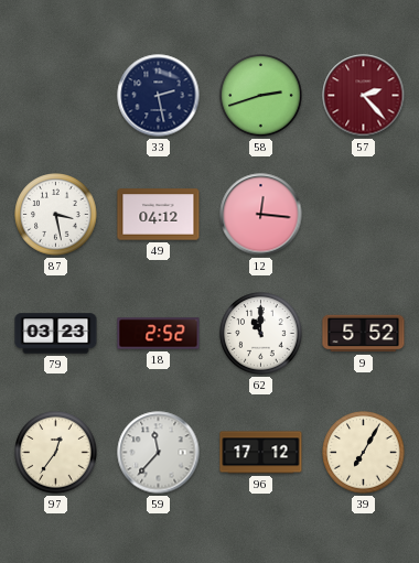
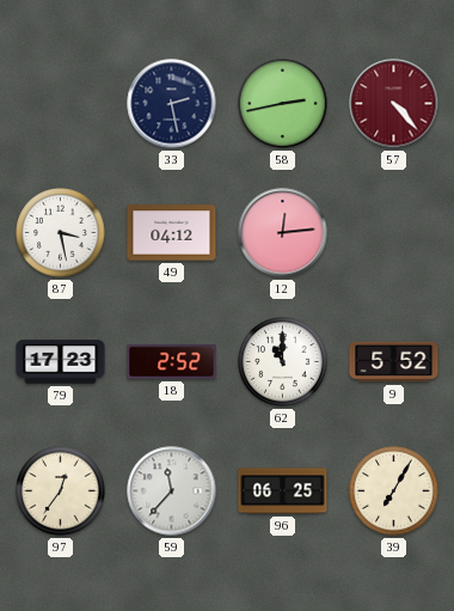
58: 2:42 -> 2:43
57: 2:23 -> 4:23
12: 12:16 -> 12:14
79: 03:23 -> 17:23
96: 17:12 -> 06:25
